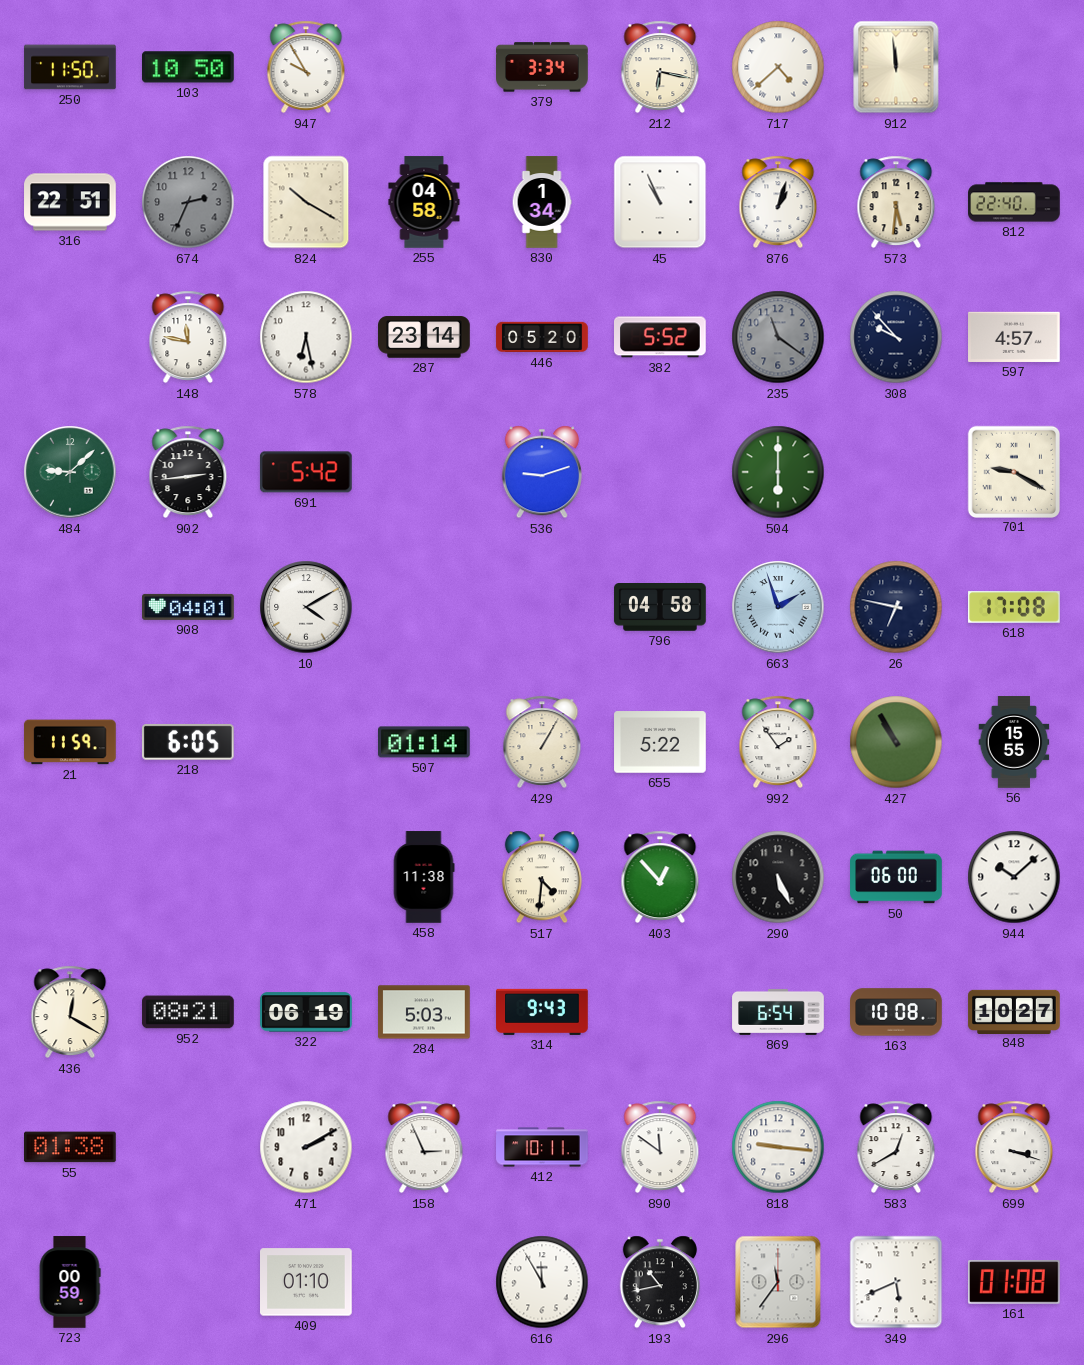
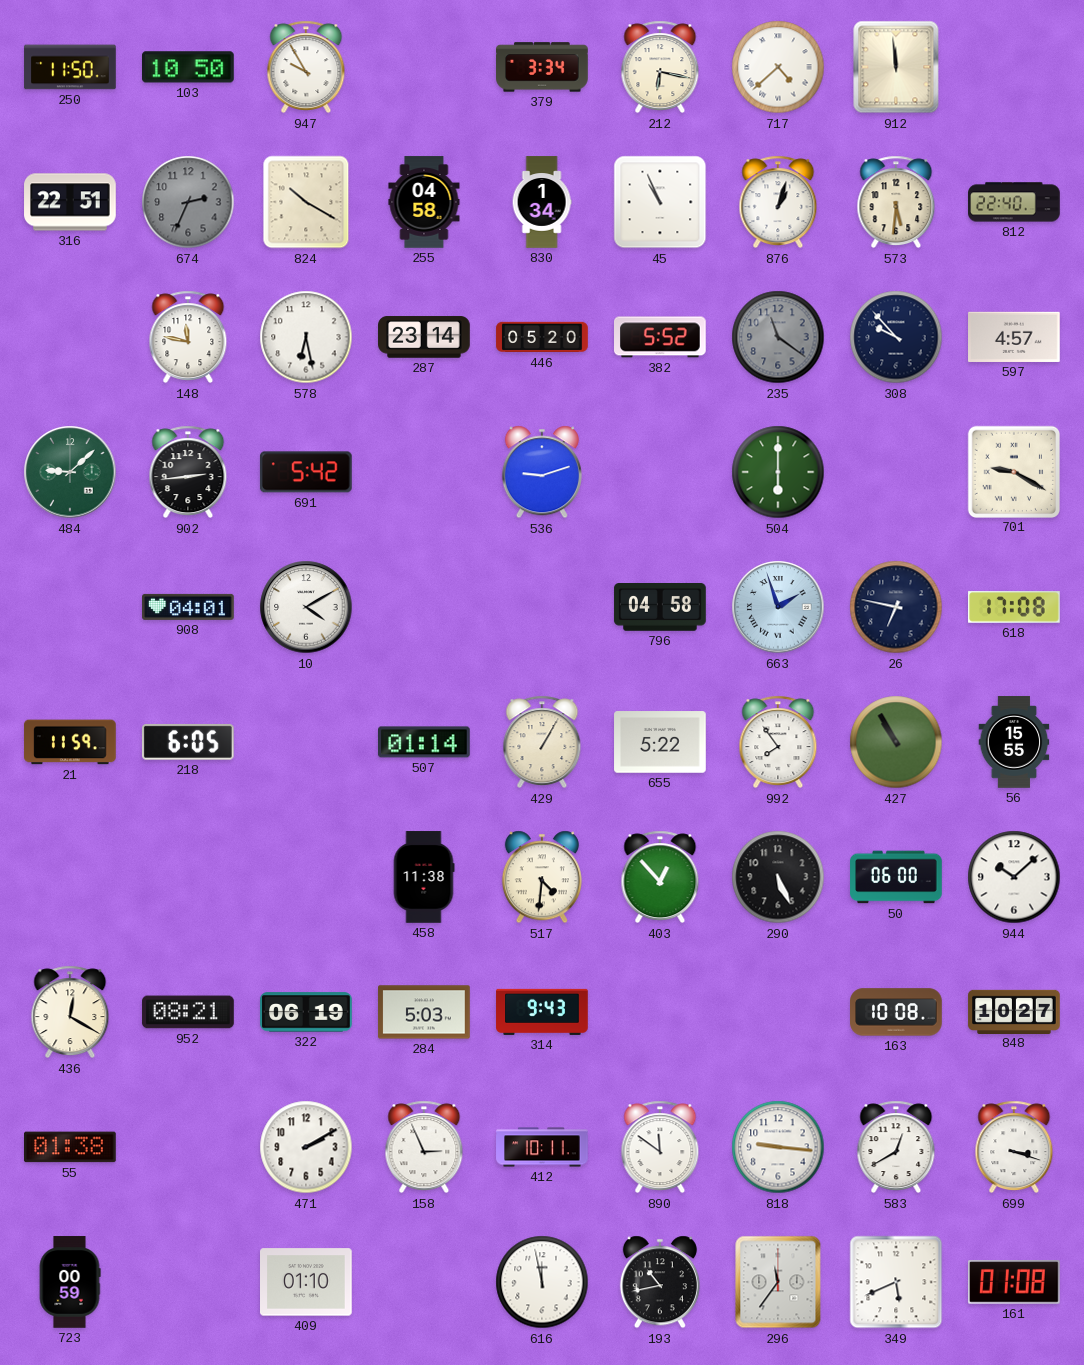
992: 1:54 -> 7:54
869: 6:54 -> none
616: 11:55 -> 11:58
